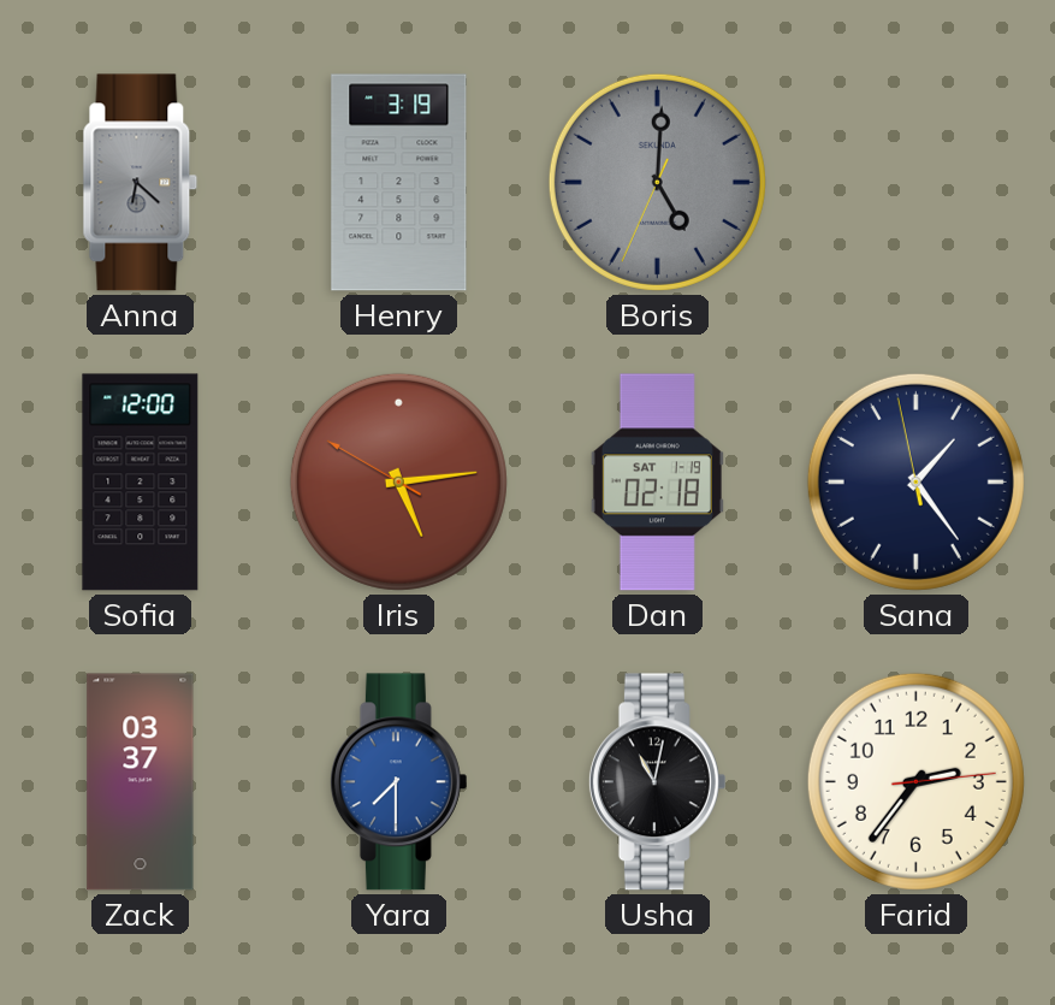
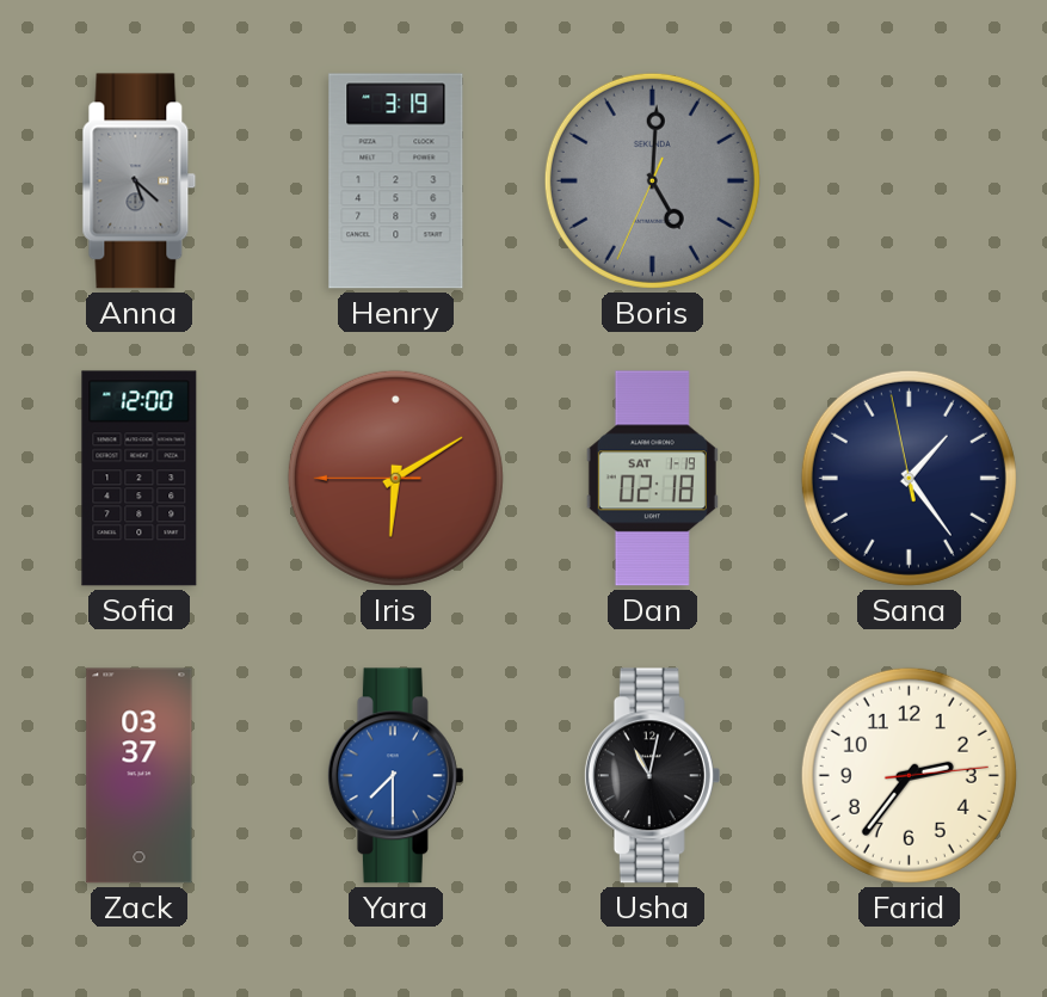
Anna: 6:22 -> 5:22
Iris: 5:13 -> 6:09
